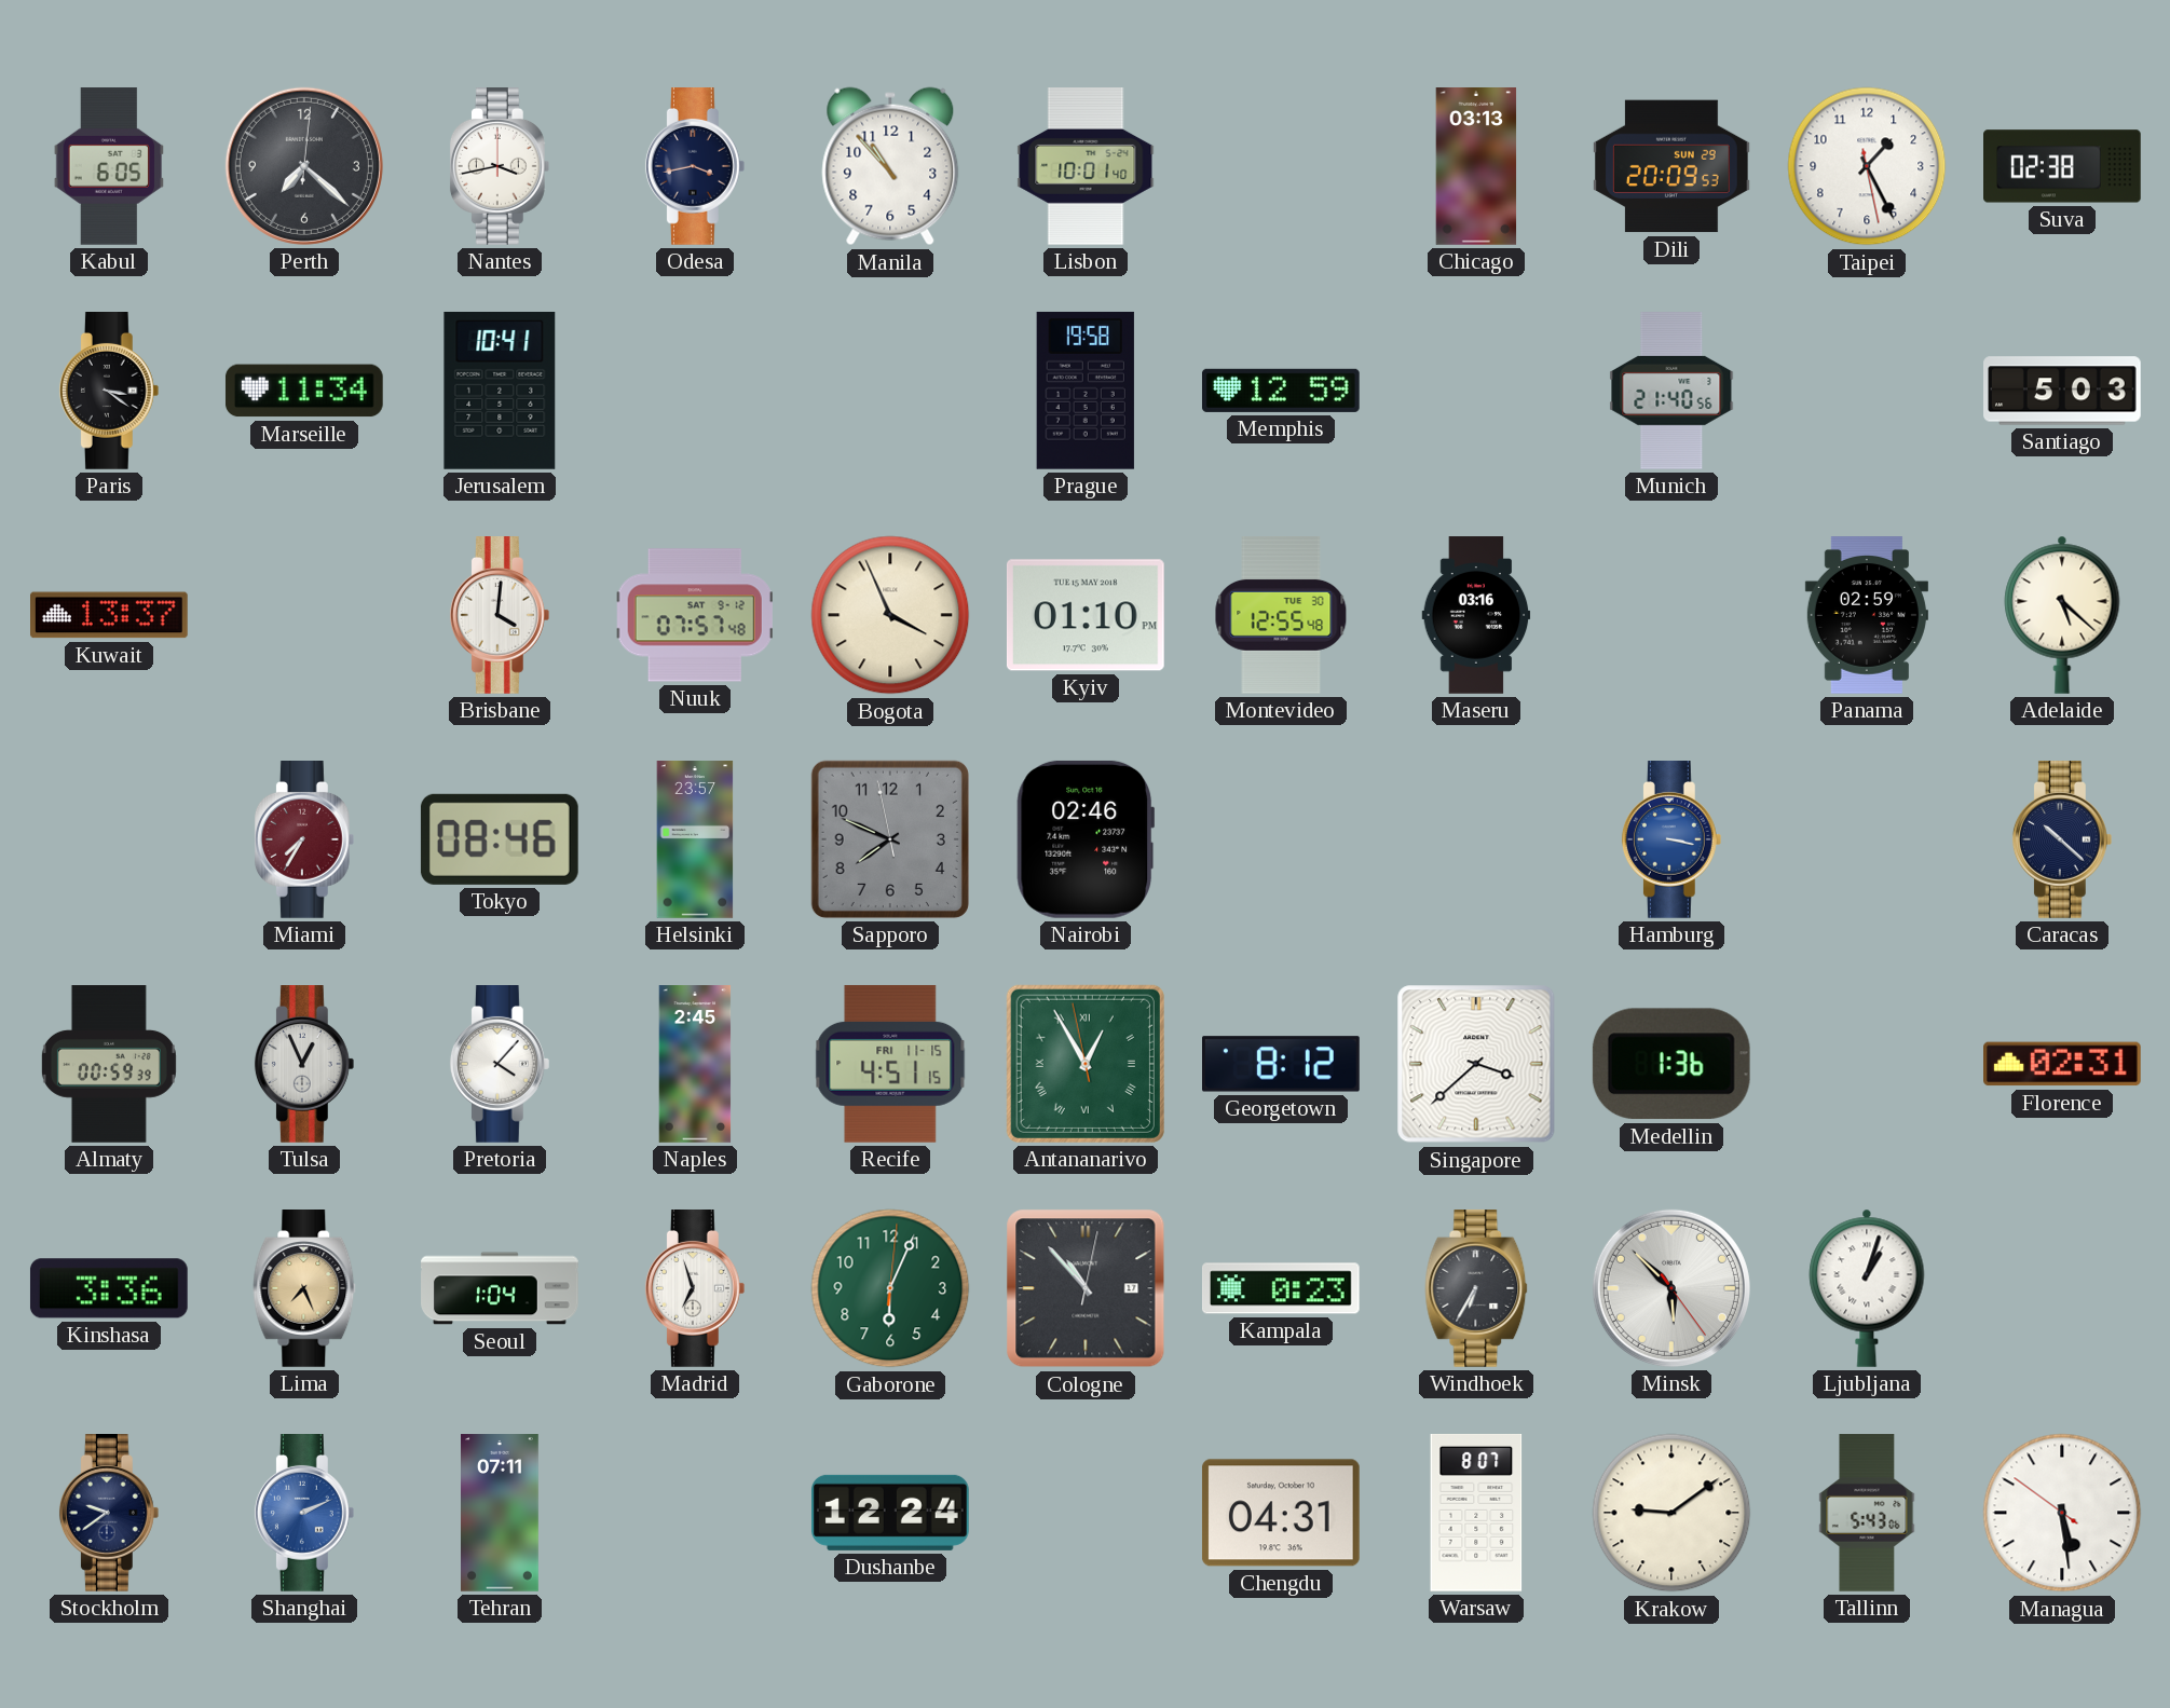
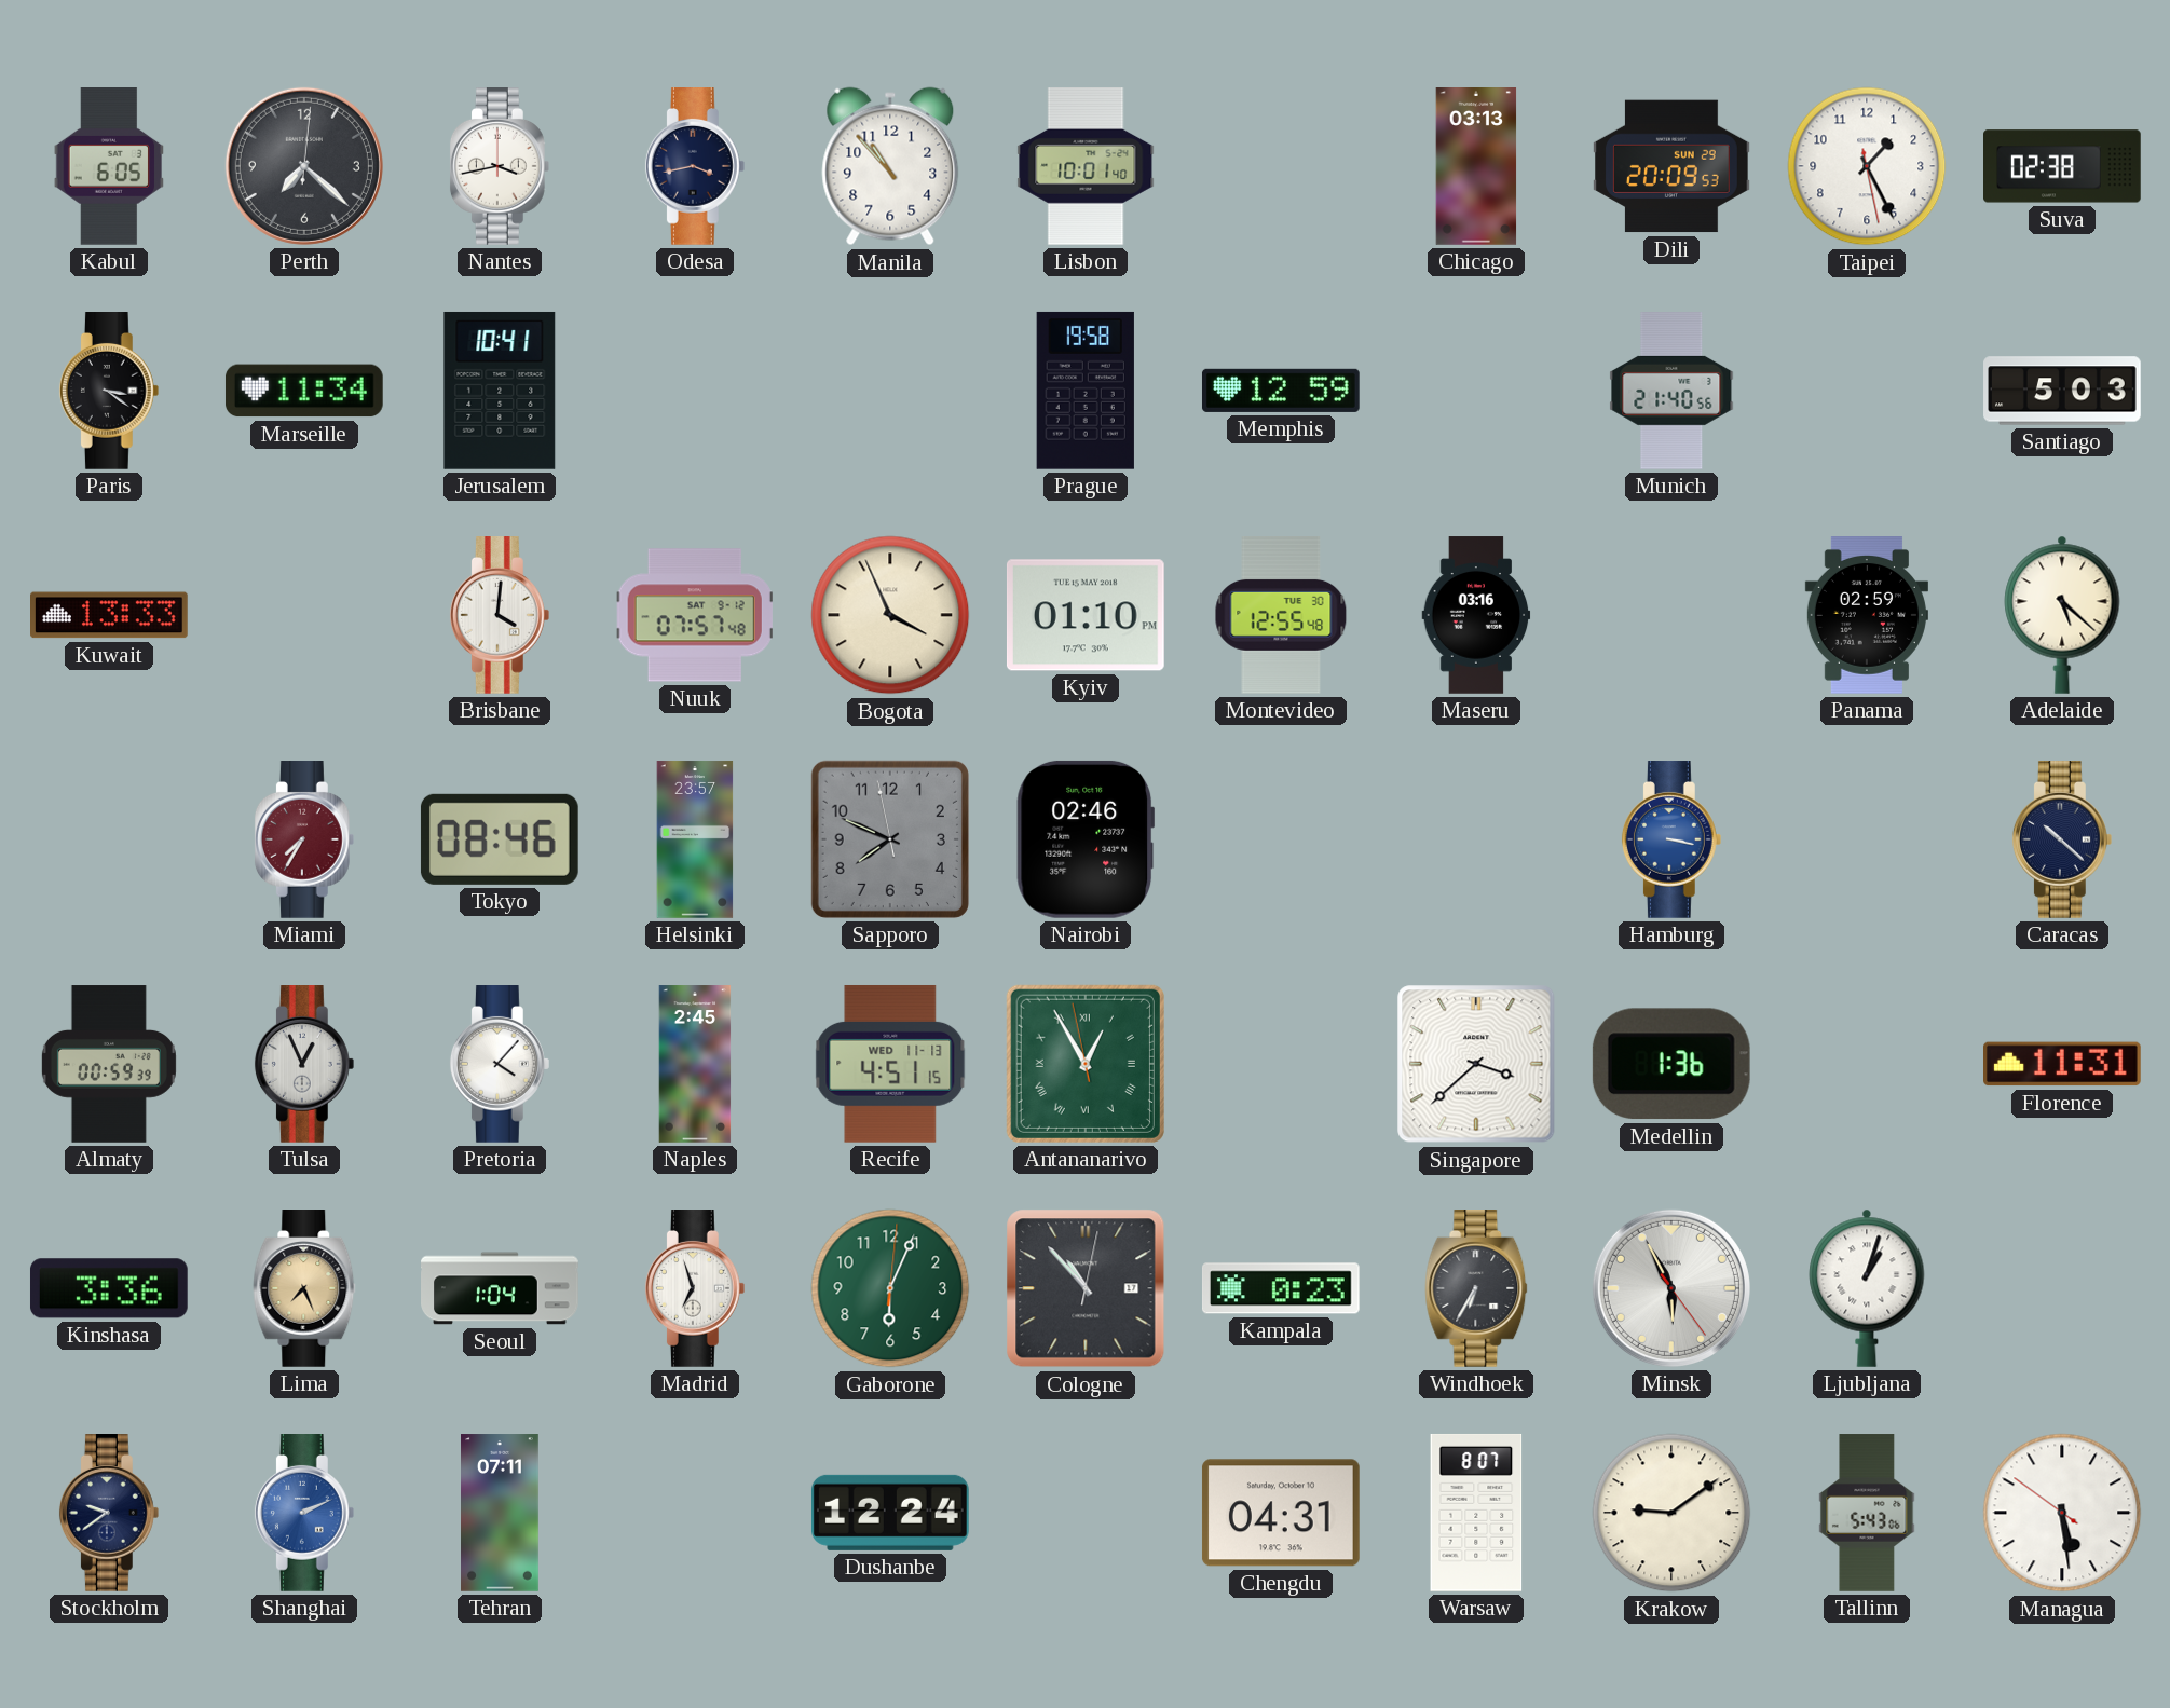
Kuwait: 13:37 -> 13:33
Recife date: FRI 11-15 -> WED 11-13
Georgetown: 8:12 -> none
Florence: 02:31 -> 11:31
Minsk: 5:52 -> 5:55
